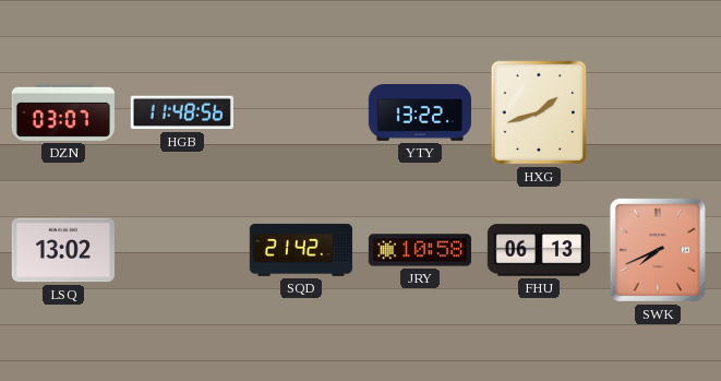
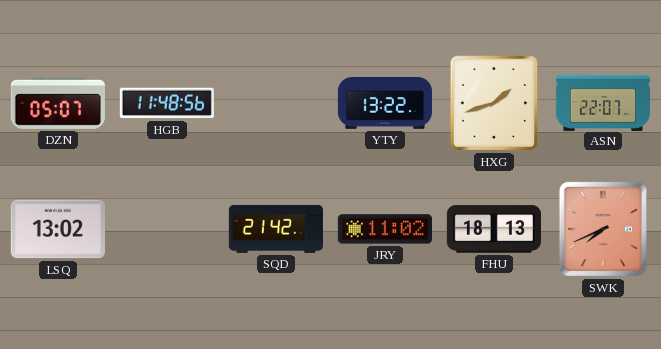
DZN: 03:07 -> 05:07
ASN: none -> 22:07
JRY: 10:58 -> 11:02
FHU: 06:13 -> 18:13
